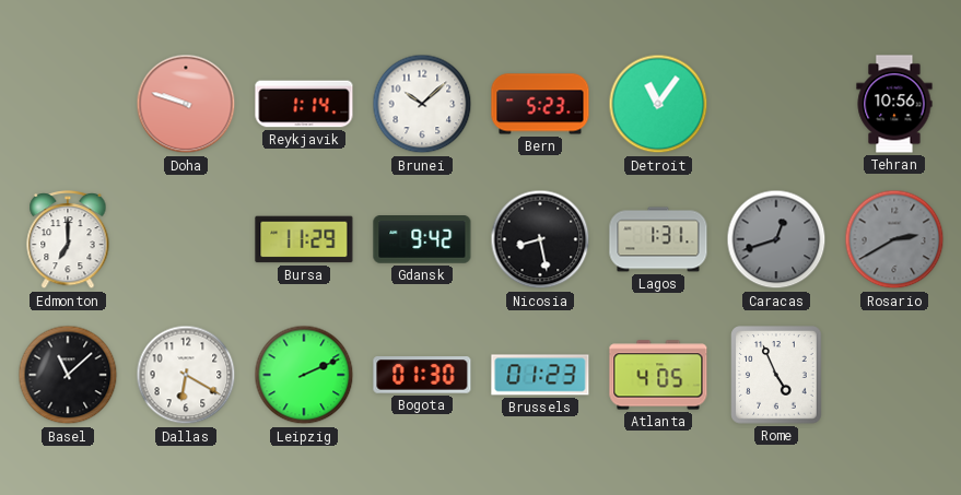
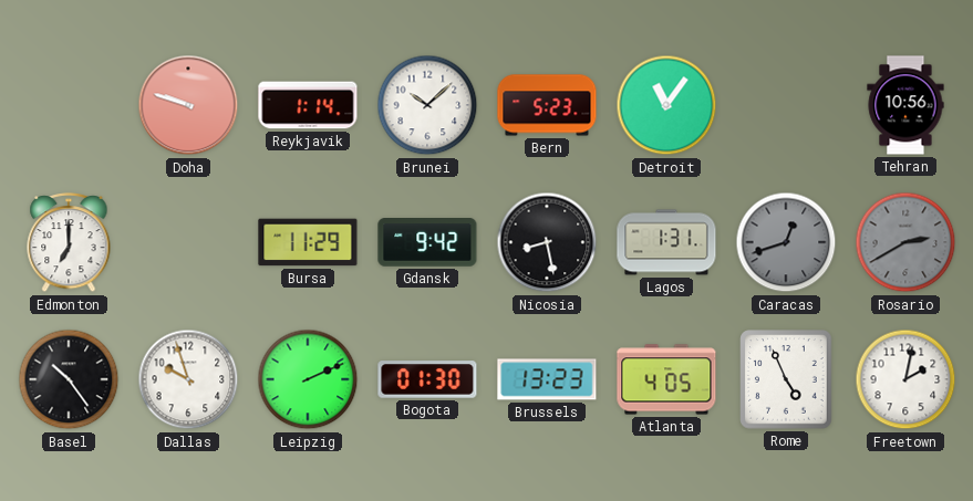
Basel: 11:08 -> 10:24
Dallas: 6:20 -> 9:57
Brussels: 01:23 -> 13:23
Freetown: none -> 2:02
